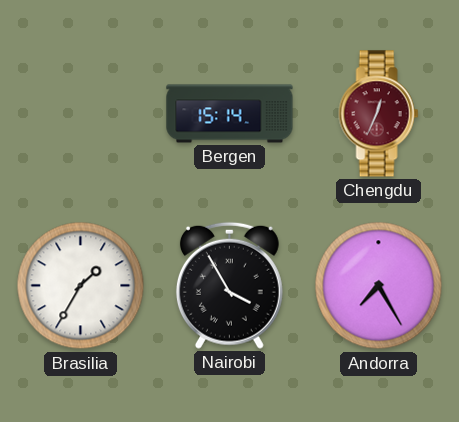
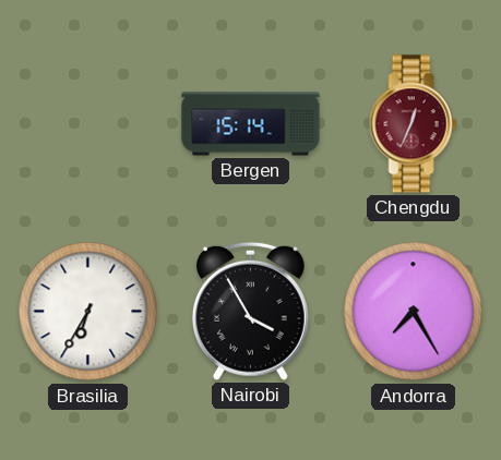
Brasilia: 1:35 -> 6:35
